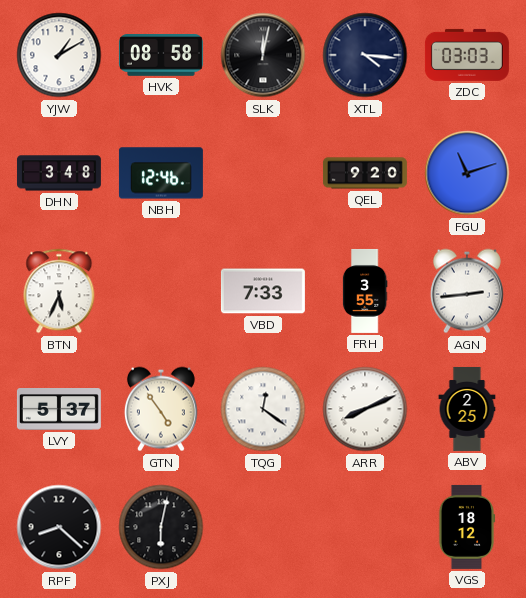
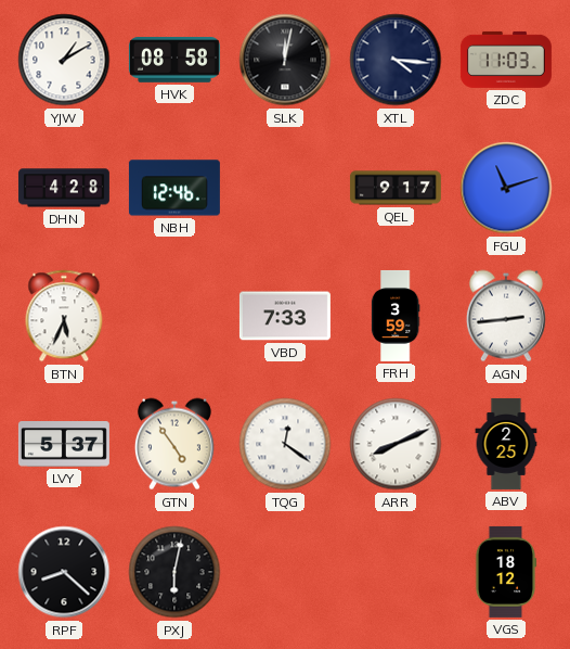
ZDC: 03:03 -> 11:03
DHN: 3:48 -> 4:28
QEL: 9:20 -> 9:17
FRH: 3:55 -> 3:59
